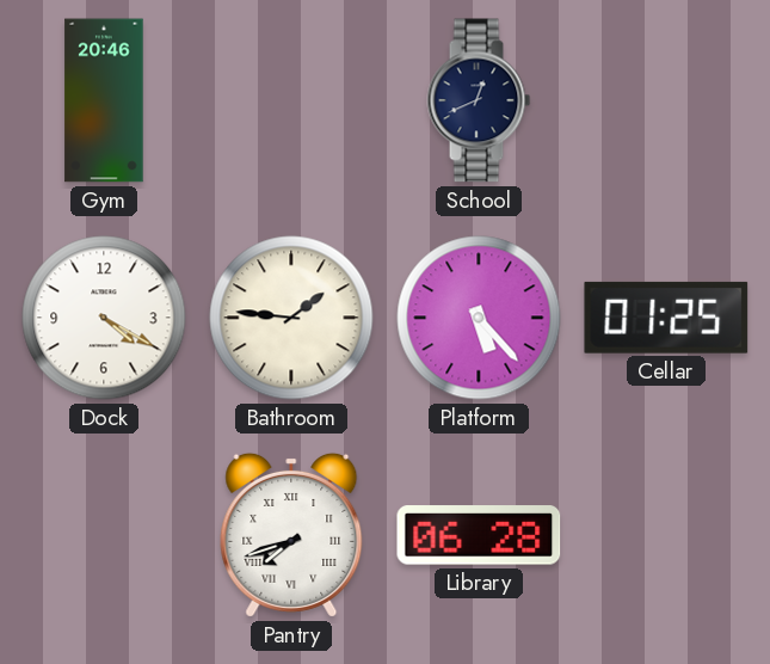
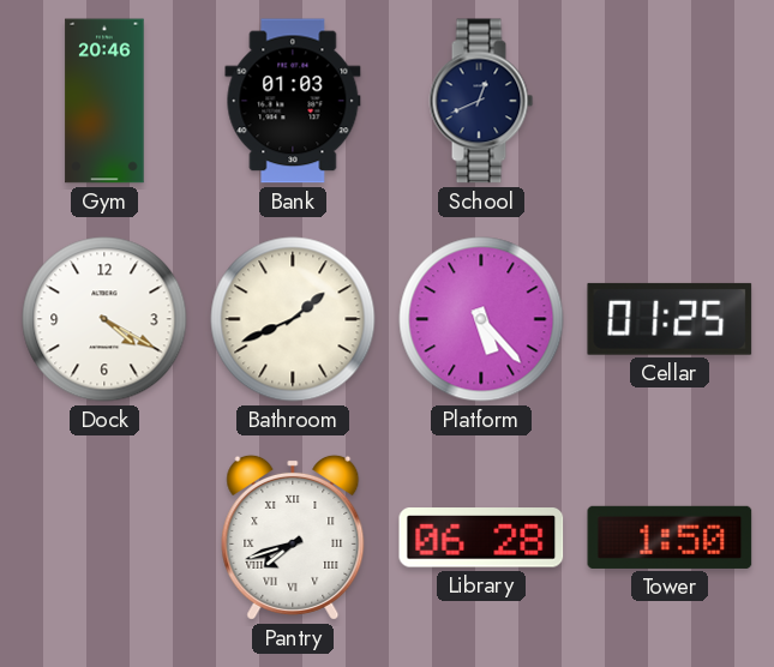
Bank: none -> 01:03
Bathroom: 1:46 -> 1:41
Tower: none -> 1:50
